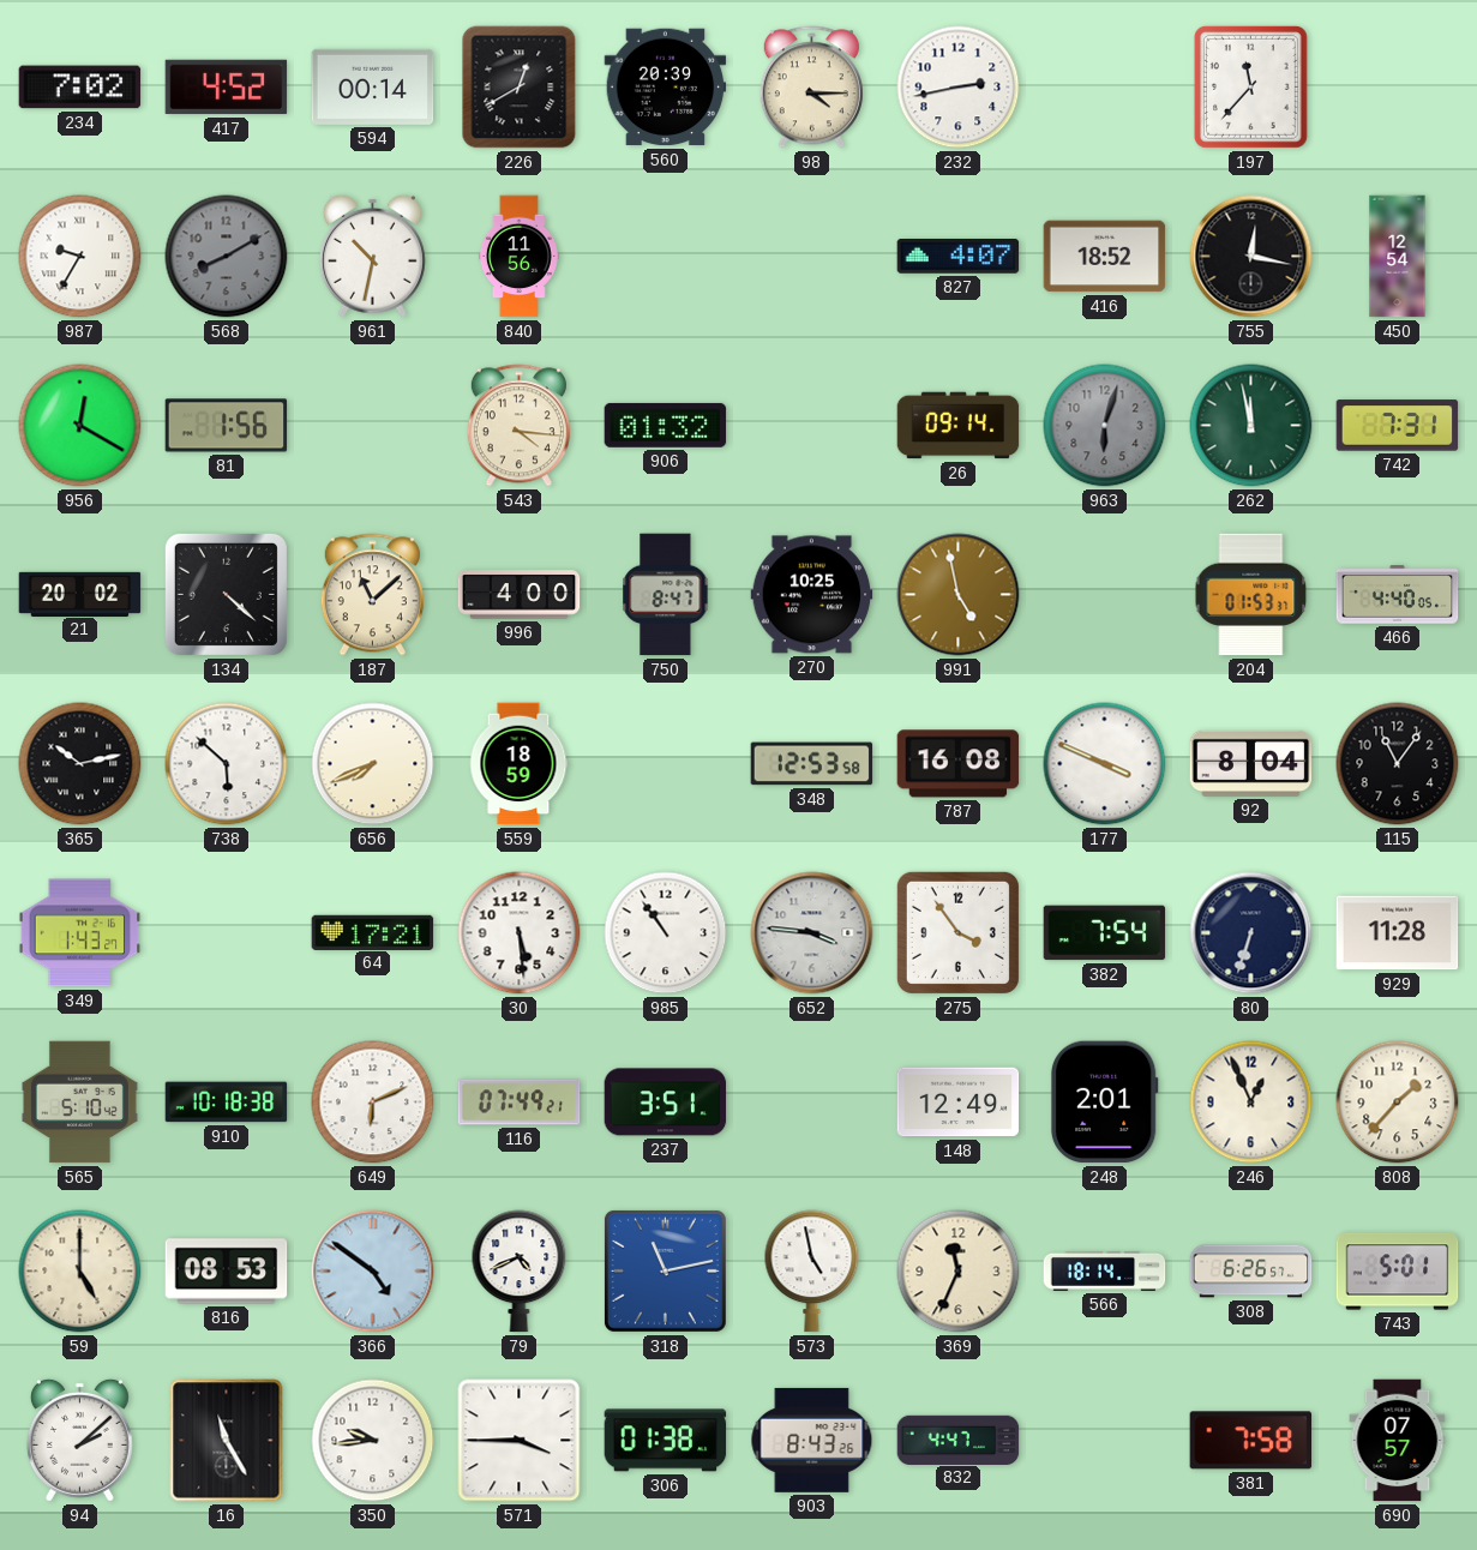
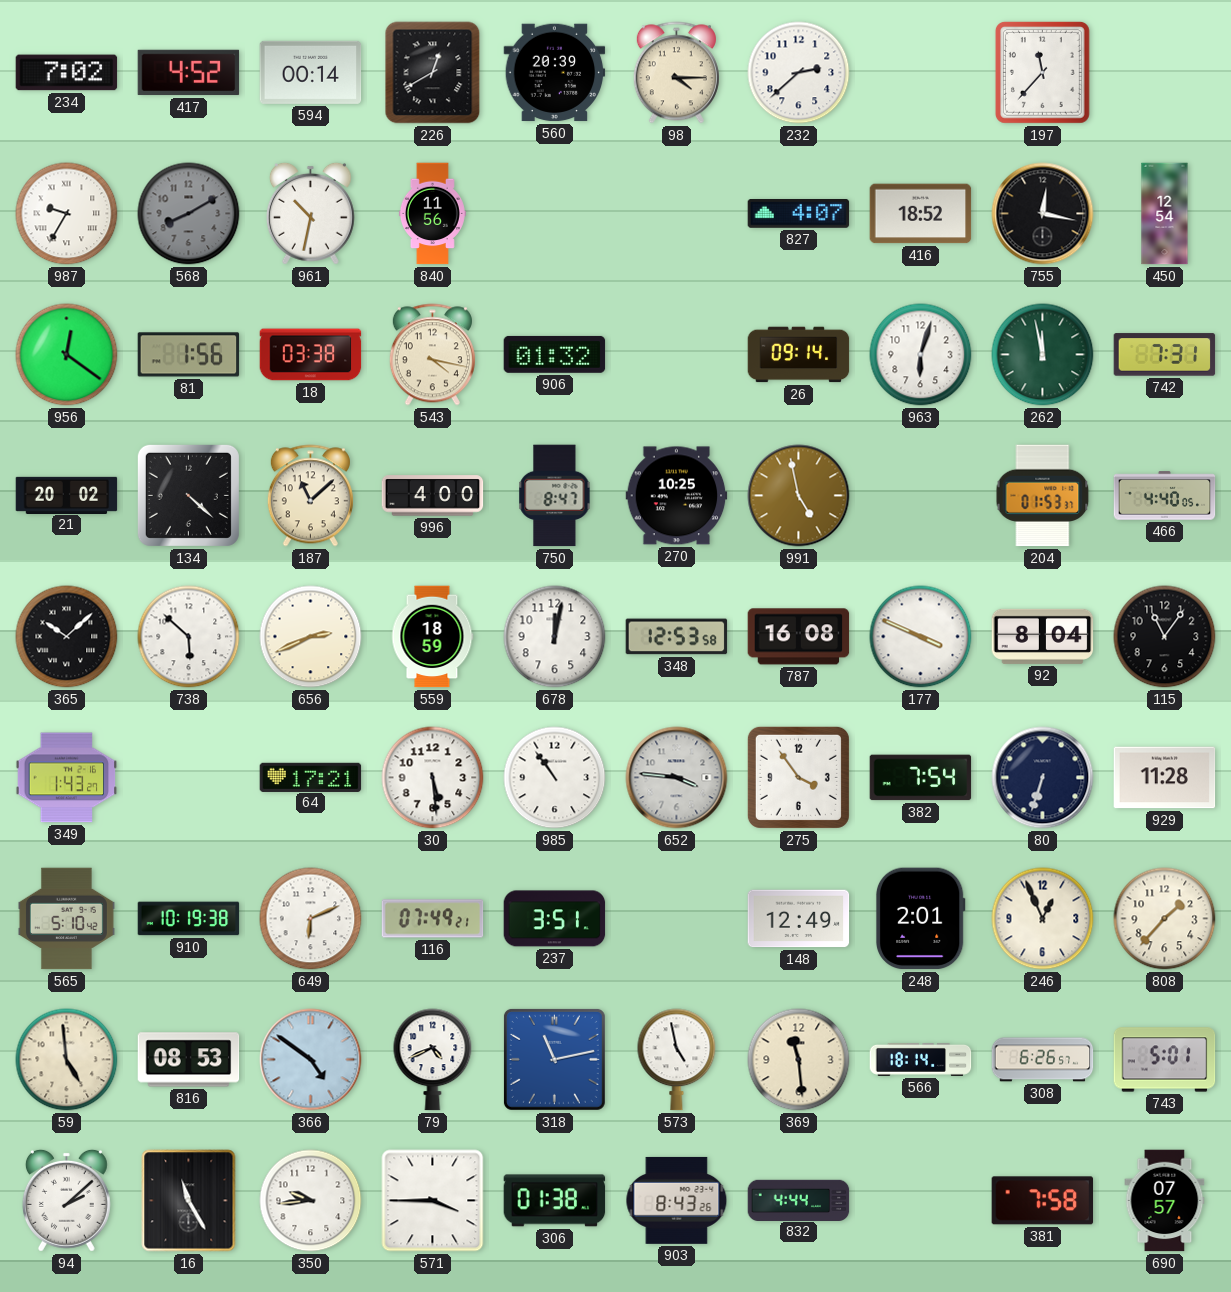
232: 2:43 -> 2:38
956: 12:20 -> 12:21
18: none -> 03:38
543: 4:16 -> 4:17
963 dial: grey -> white
365: 10:13 -> 10:08
656: 7:41 -> 2:41
678: none -> 12:02
910: 10:18 -> 10:19
59: 5:00 -> 4:59
369: 11:34 -> 11:29
832: 4:47 -> 4:44
